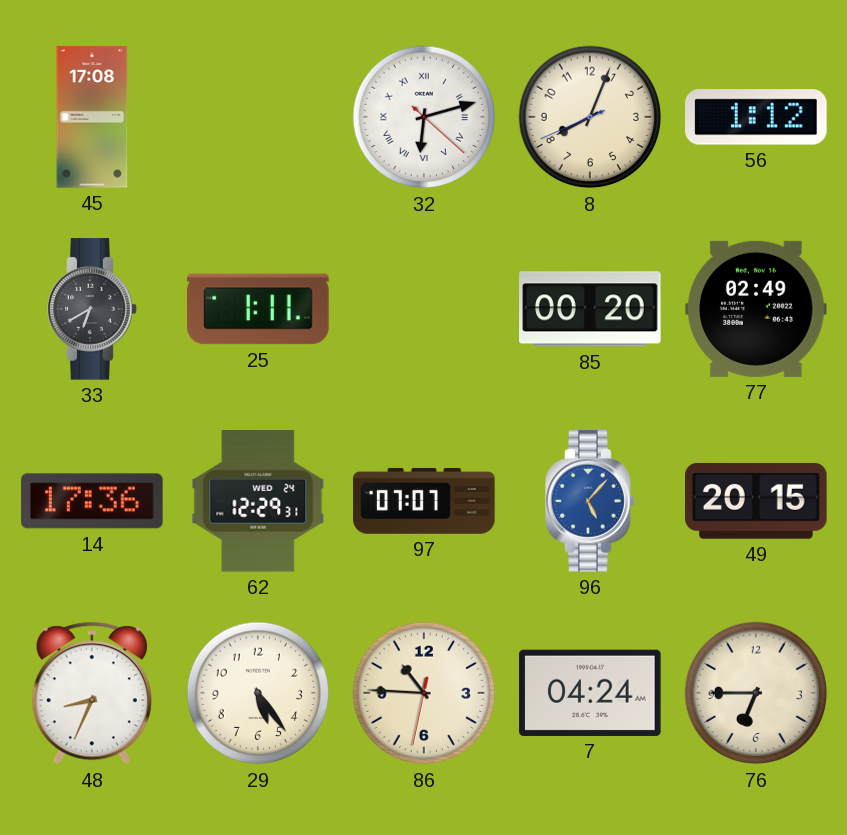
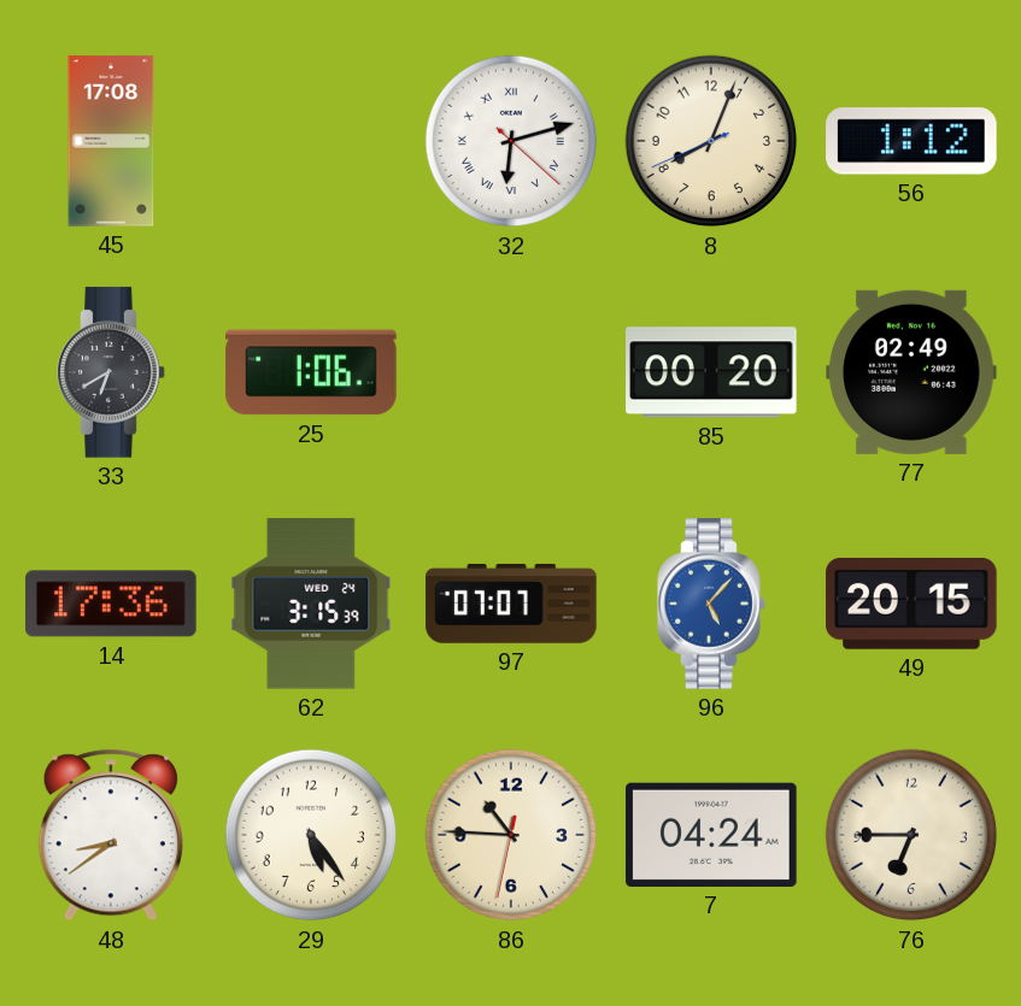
25: 1:11 -> 1:06
62: 12:29 -> 3:15
48: 8:34 -> 8:39
